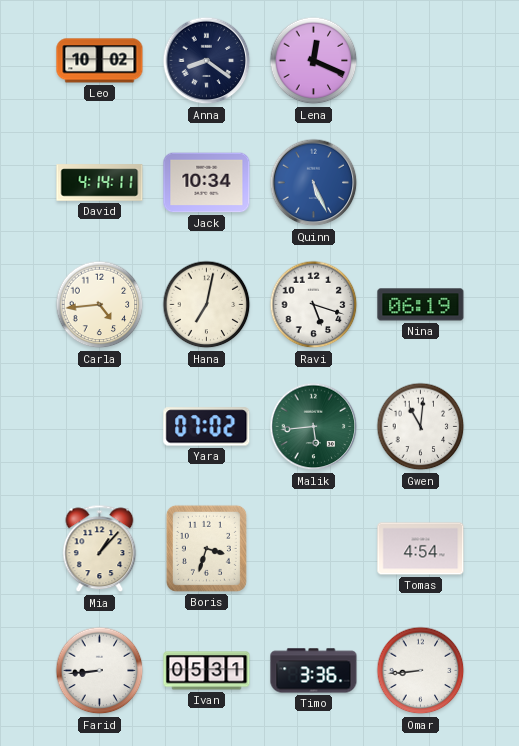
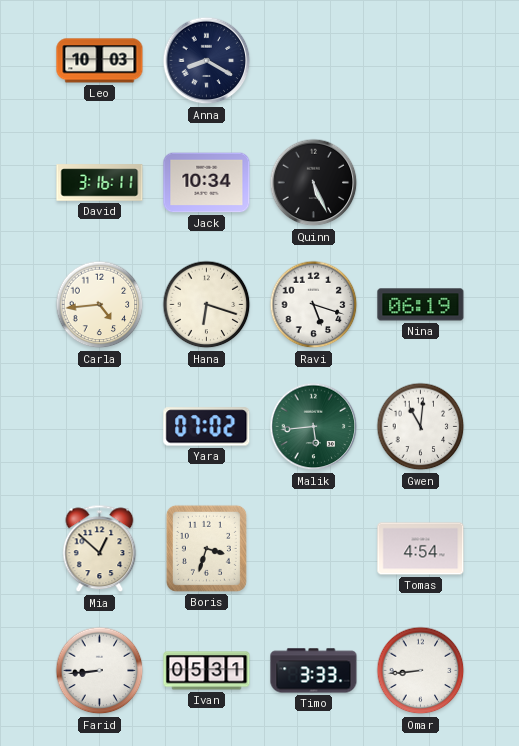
Leo: 10:02 -> 10:03
Anna: 8:21 -> 8:20
Lena: 12:19 -> none
David: 4:14 -> 3:16
Quinn dial: blue -> black
Hana: 7:02 -> 6:18
Mia: 1:07 -> 12:52
Timo: 3:36 -> 3:33
